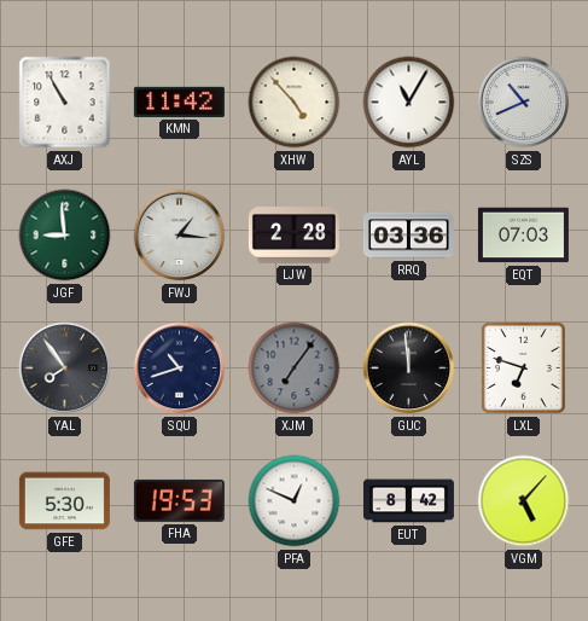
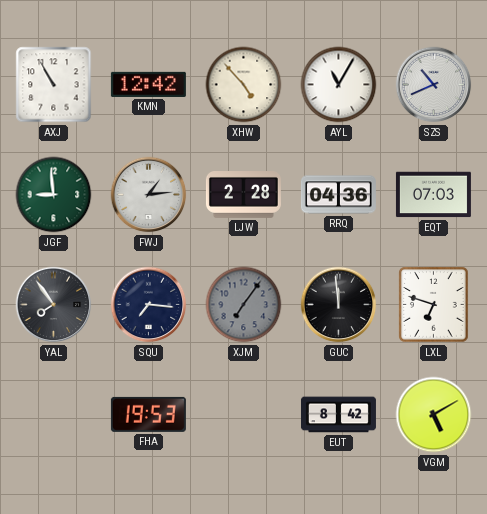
KMN: 11:42 -> 12:42
FWJ: 1:16 -> 1:14
RRQ: 03:36 -> 04:36
SQU: 10:42 -> 7:16
GFE: 5:30 -> none
PFA: 12:49 -> none
VGM: 5:07 -> 5:10
